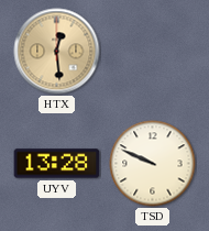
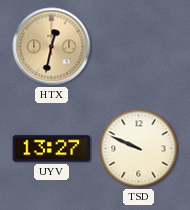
HTX: 12:29 -> 12:32
UYV: 13:28 -> 13:27
